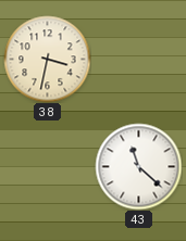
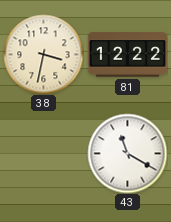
81: none -> 12:22
43: 11:22 -> 11:20
